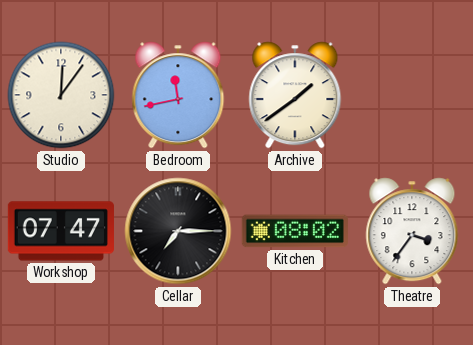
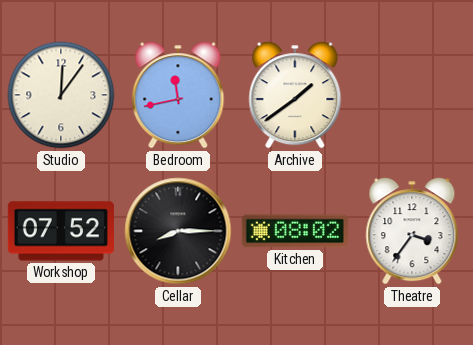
Workshop: 07:47 -> 07:52
Cellar: 7:15 -> 8:15
